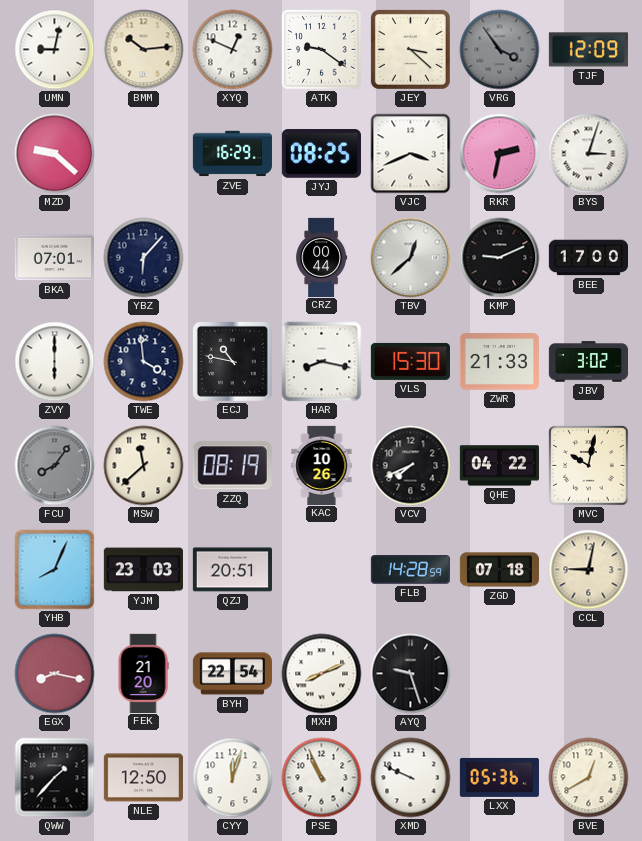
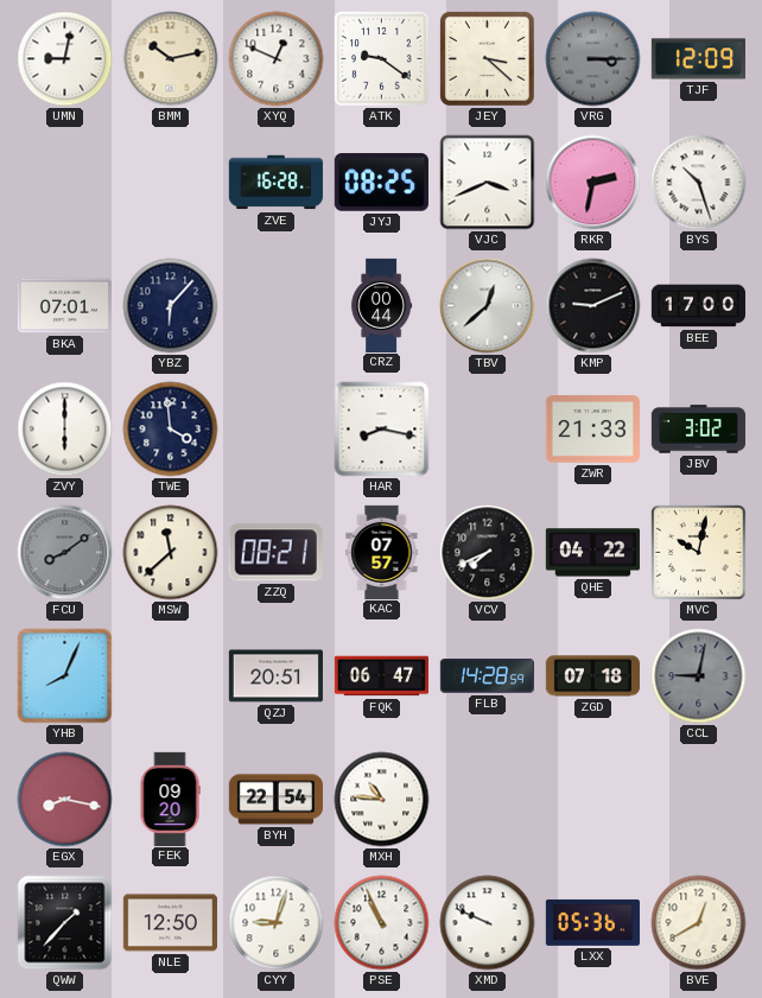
BMM: 10:14 -> 10:13
VRG: 3:54 -> 3:15
MZD: 9:22 -> none
ZVE: 16:29 -> 16:28
BYS: 3:03 -> 10:27
ECJ: 10:47 -> none
VLS: 15:30 -> none
FCU: 8:06 -> 8:09
ZZQ: 08:19 -> 08:21
KAC: 10:26 -> 07:57
YJM: 23:03 -> none
FQK: none -> 06:47
CCL dial: cream -> grey
FEK: 21:20 -> 09:20
MXH: 8:11 -> 10:46
AYQ: 9:27 -> none
CYY: 12:03 -> 9:03
